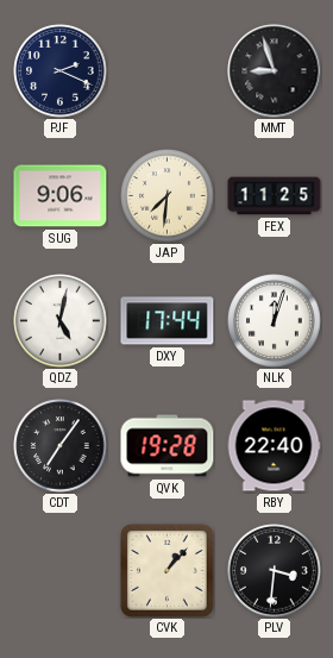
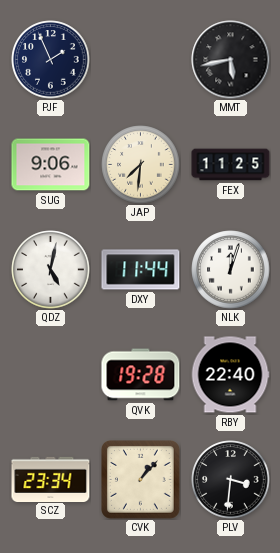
PJF: 2:19 -> 1:56
MMT: 8:57 -> 5:43
DXY: 17:44 -> 11:44
CDT: 7:06 -> none
SCZ: none -> 23:34
